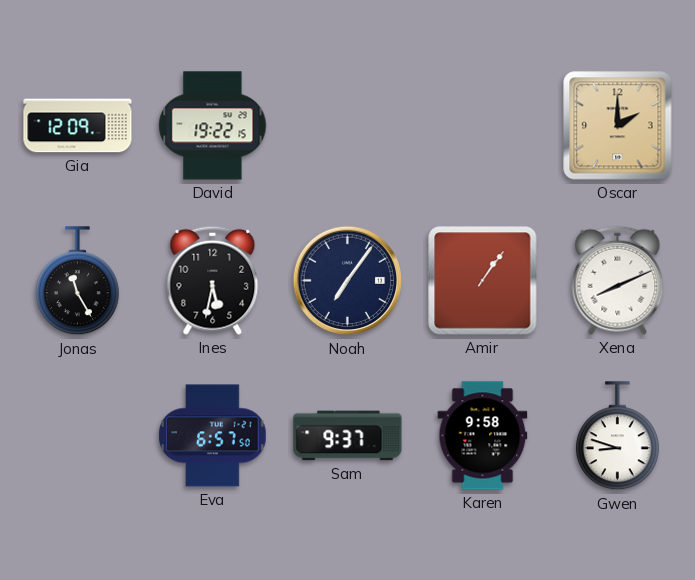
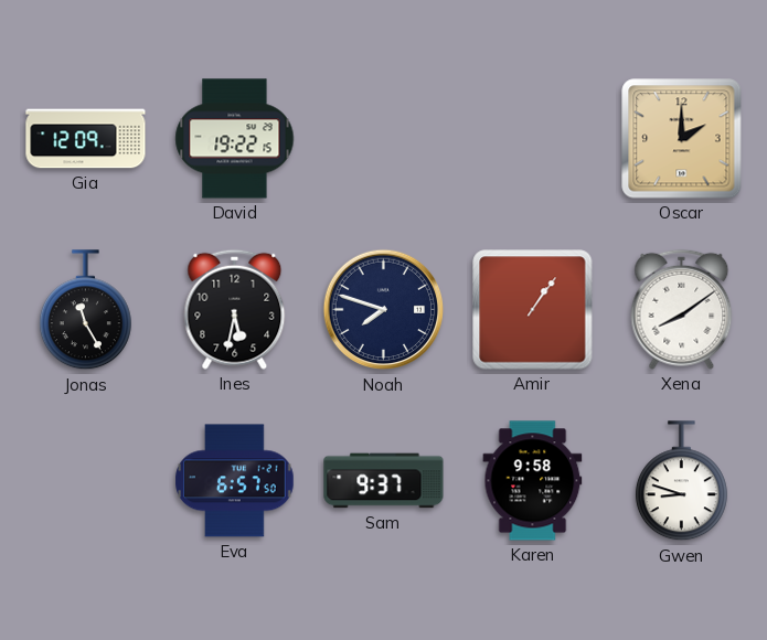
Noah: 7:06 -> 7:48
Xena: 8:11 -> 8:09
